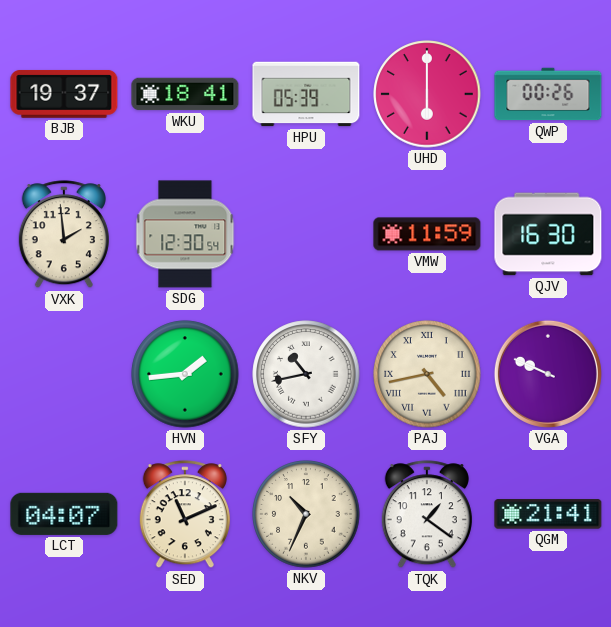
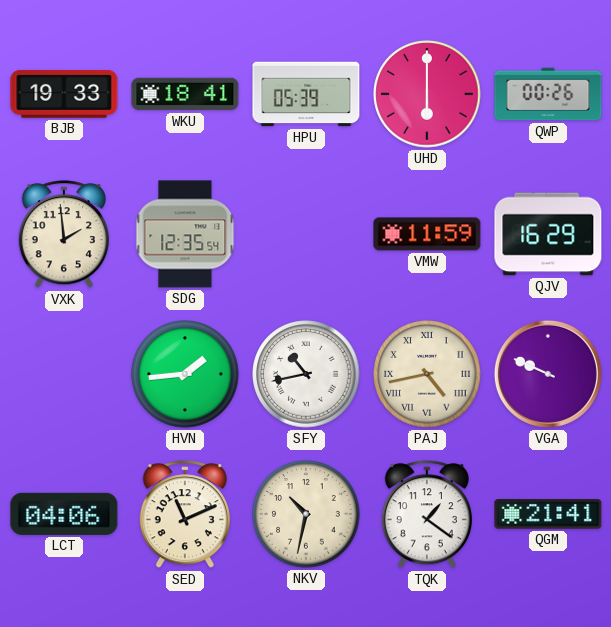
BJB: 19:37 -> 19:33
SDG: 12:30 -> 12:35
QJV: 16:30 -> 16:29
LCT: 04:07 -> 04:06
NKV: 10:34 -> 10:32
